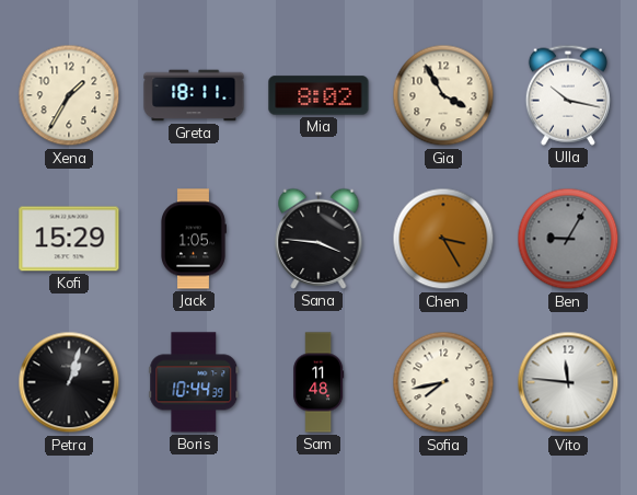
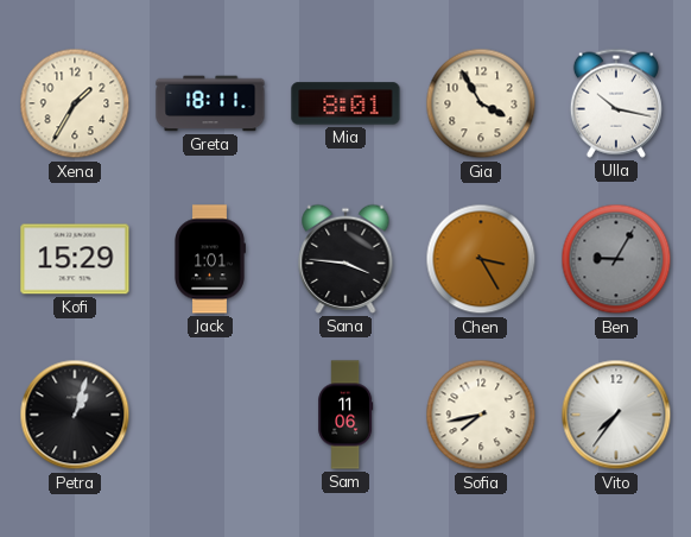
Mia: 8:02 -> 8:01
Jack: 1:05 -> 1:01
Boris: 10:44 -> none
Sam: 11:48 -> 11:06
Vito: 11:46 -> 7:36
